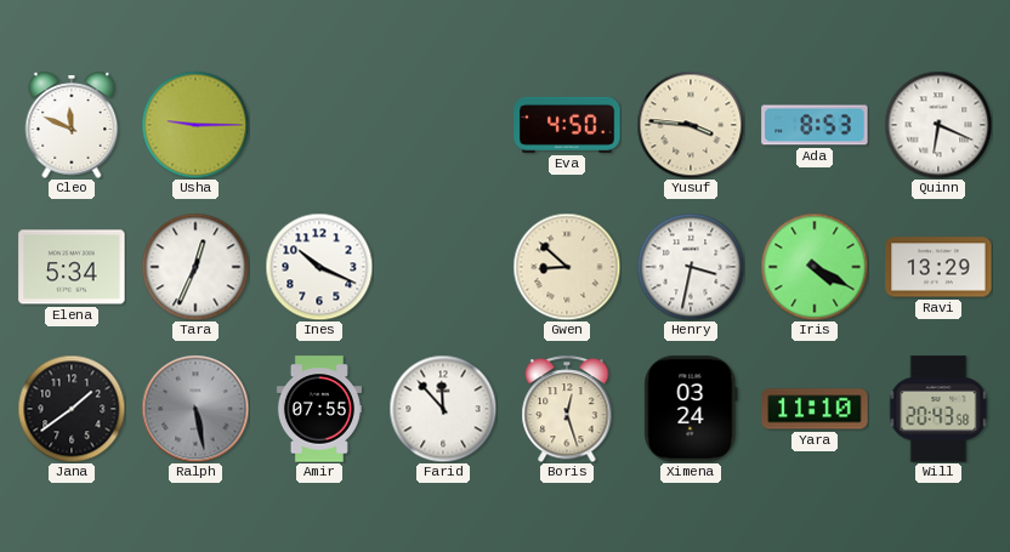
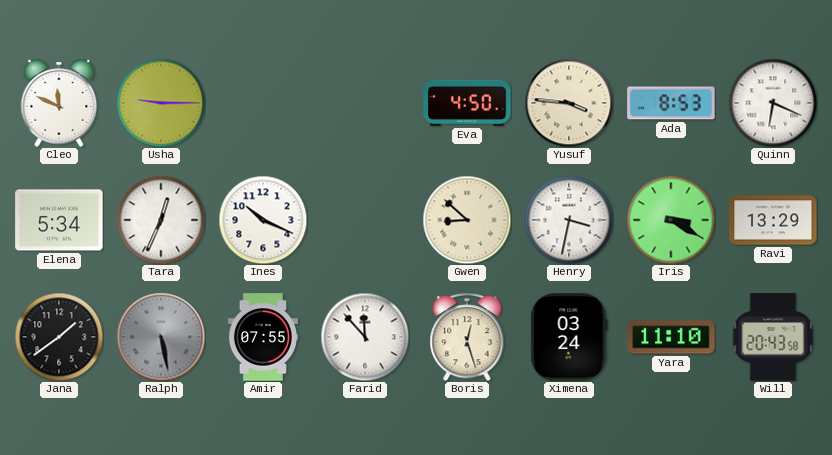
Iris: 4:20 -> 3:20
